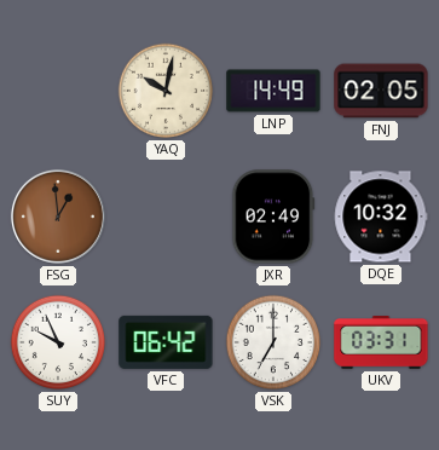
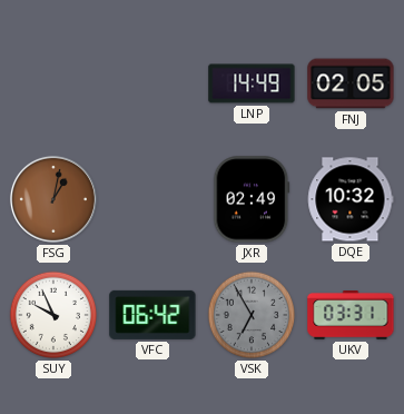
YAQ: 10:02 -> none
FSG: 12:59 -> 1:02
VSK: 7:00 -> 6:55
VSK dial: white -> grey
